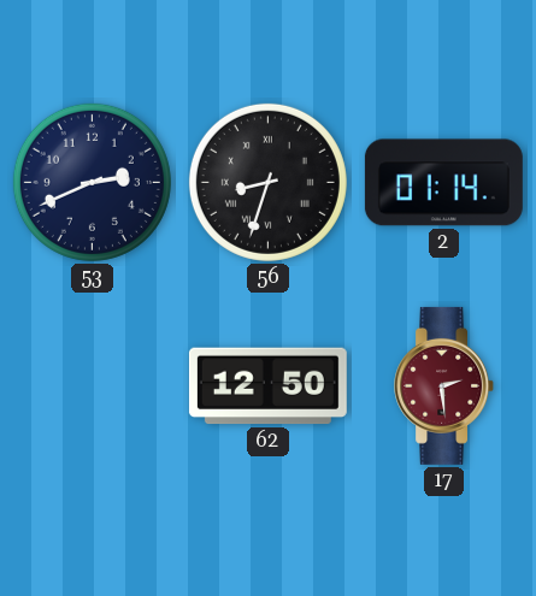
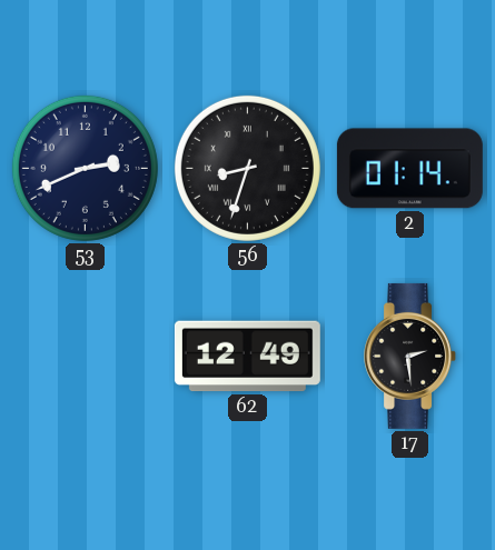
62: 12:50 -> 12:49
17 dial: burgundy -> black
